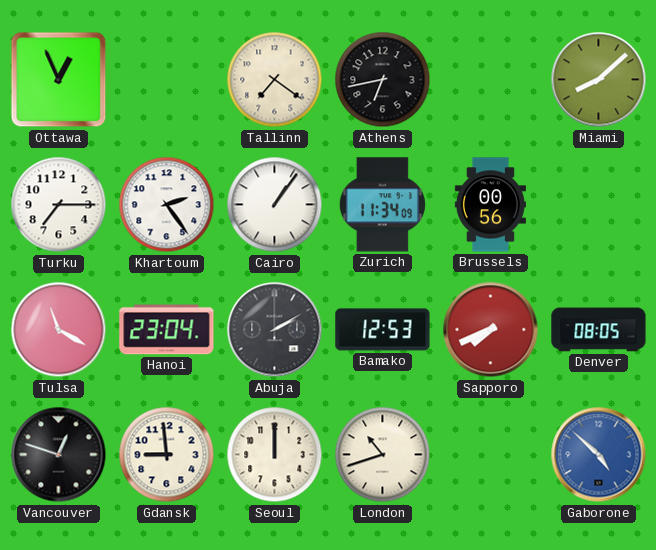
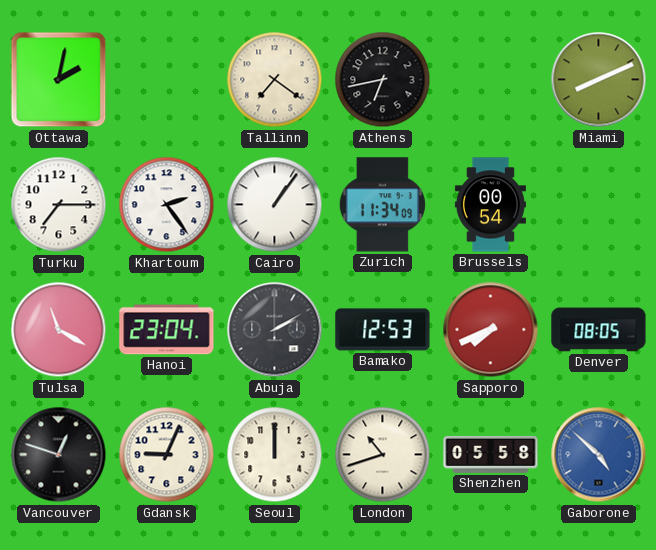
Ottawa: 12:56 -> 2:02
Miami: 8:08 -> 8:11
Brussels: 00:56 -> 00:54
Gdansk: 8:59 -> 9:04
Shenzhen: none -> 05:58
